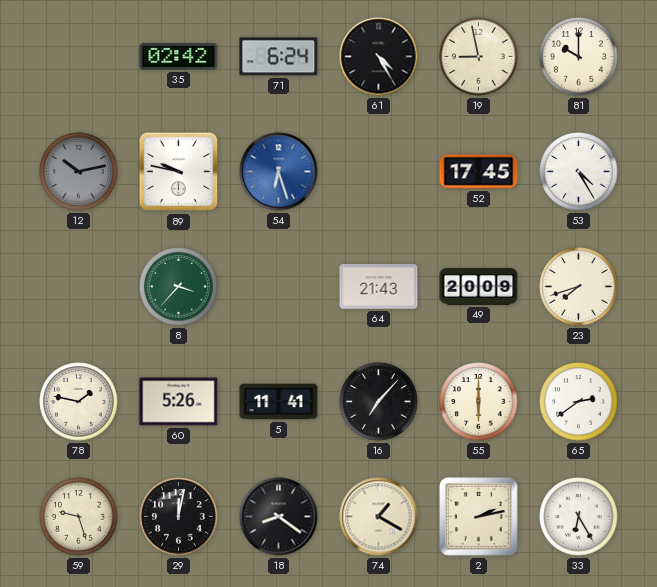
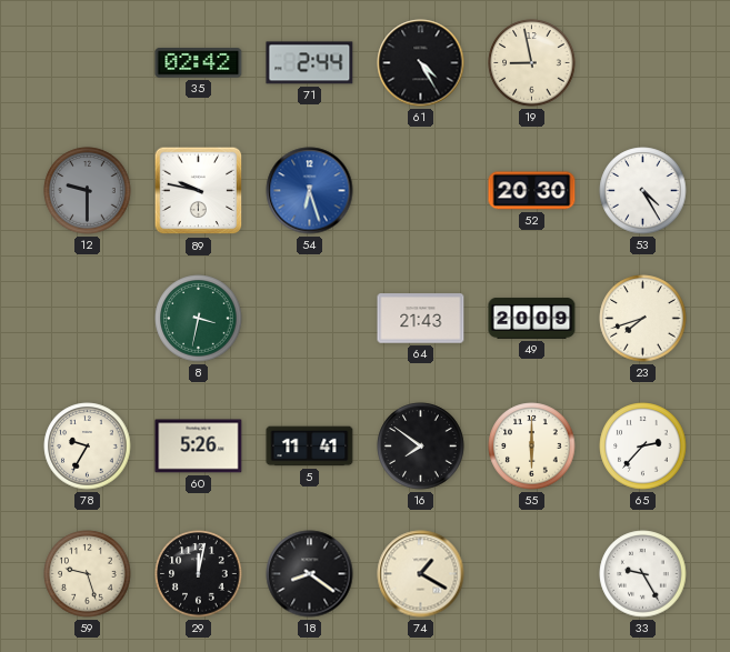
71: 6:24 -> 2:44
81: 10:00 -> none
12: 10:13 -> 9:30
52: 17:45 -> 20:30
8: 3:37 -> 3:32
78: 1:47 -> 9:35
16: 7:07 -> 7:51
65: 2:39 -> 2:37
2: 2:13 -> none
33: 6:25 -> 9:25
